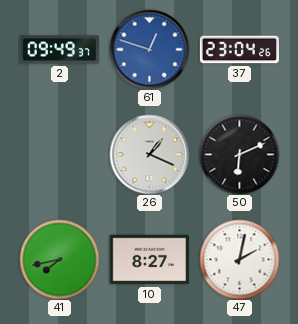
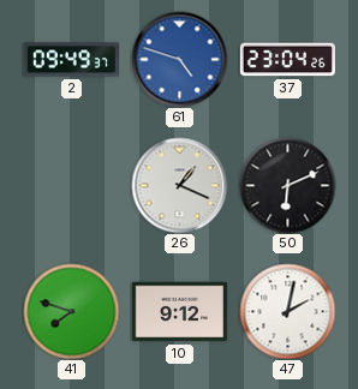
61: 12:48 -> 4:48
41: 7:43 -> 7:48
10: 8:27 -> 9:12
